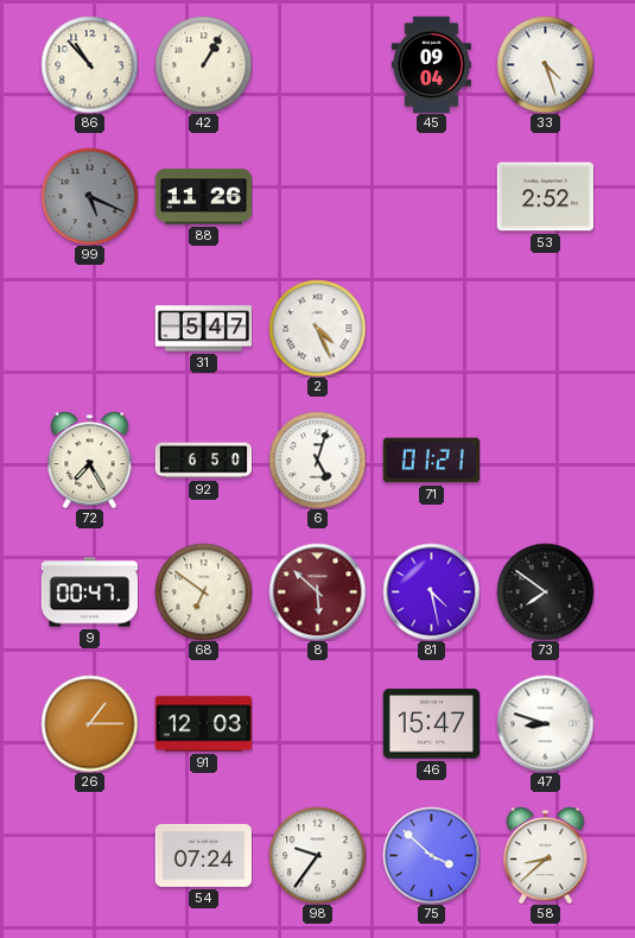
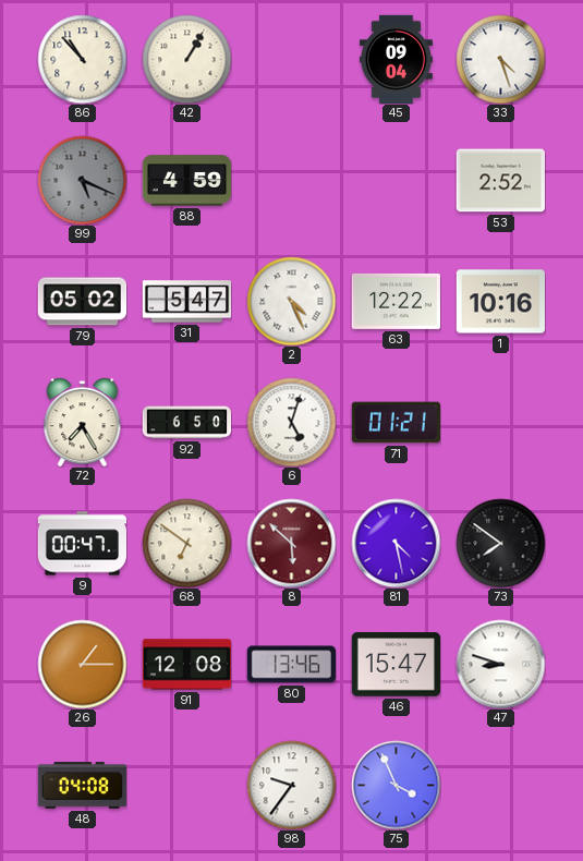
88: 11:26 -> 4:59
79: none -> 05:02
63: none -> 12:22
1: none -> 10:16
91: 12:03 -> 12:08
80: none -> 13:46
48: none -> 04:08
54: 07:24 -> none
75: 3:52 -> 3:56
58: 8:38 -> none
